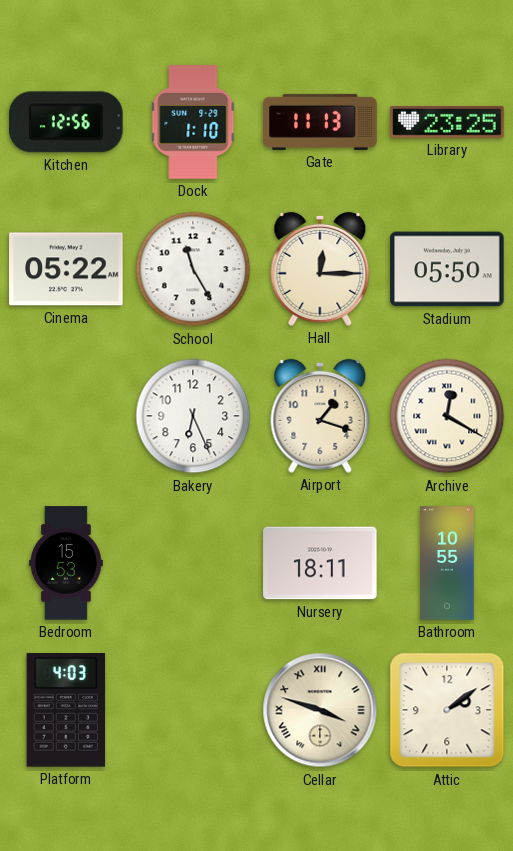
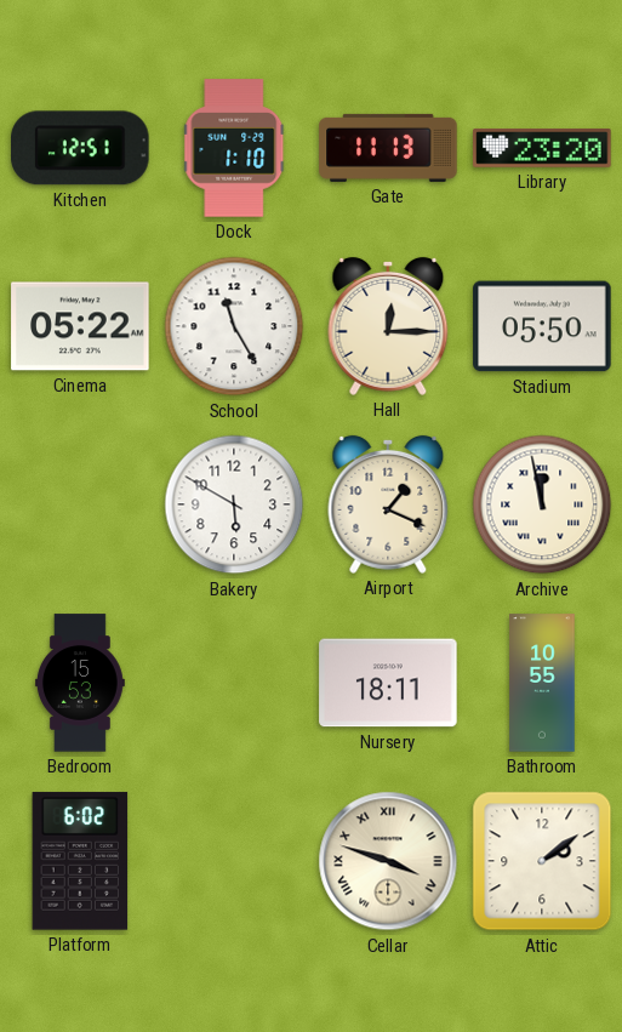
Kitchen: 12:56 -> 12:51
Library: 23:25 -> 23:20
Bakery: 6:26 -> 5:50
Airport: 1:18 -> 1:19
Archive: 12:20 -> 11:58
Platform: 4:03 -> 6:02
